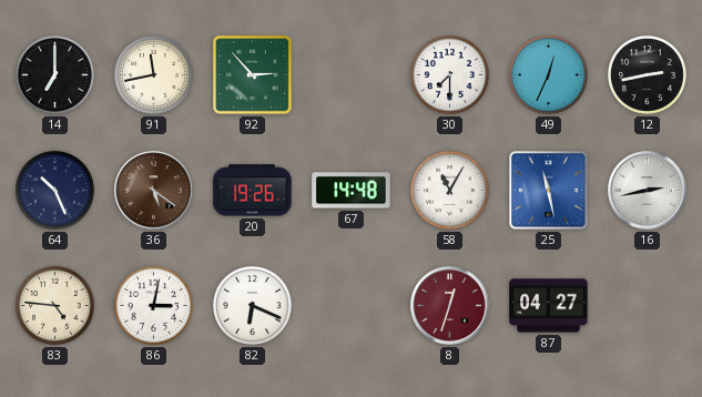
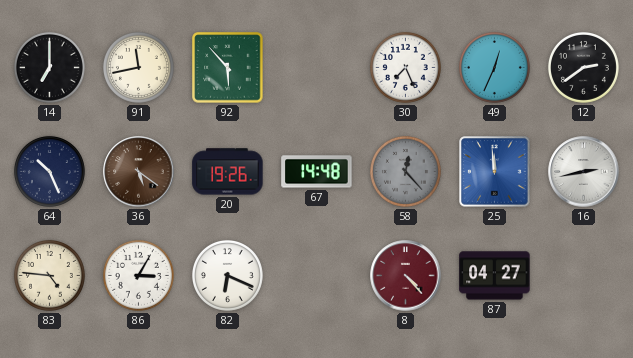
92: 2:53 -> 5:53
30: 7:30 -> 7:26
12: 2:43 -> 2:39
58: 11:05 -> 12:23
58 dial: white -> grey
25: 11:28 -> 11:59
86: 3:02 -> 3:05
8: 12:33 -> 4:23
